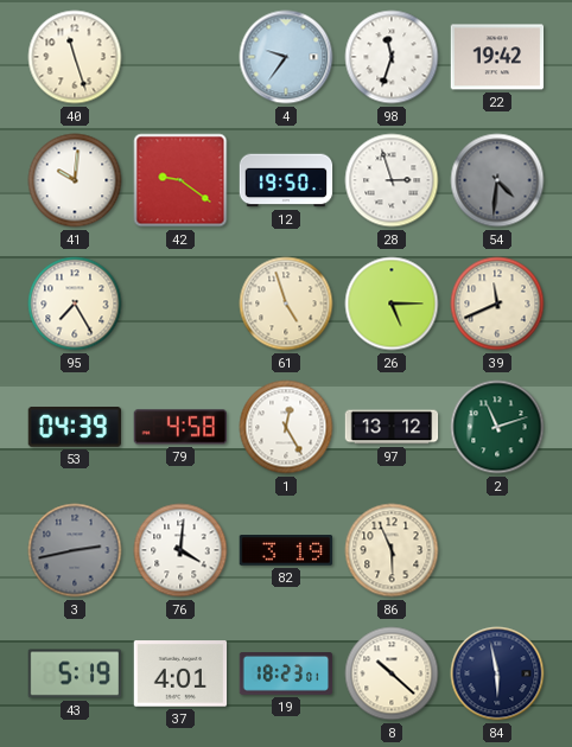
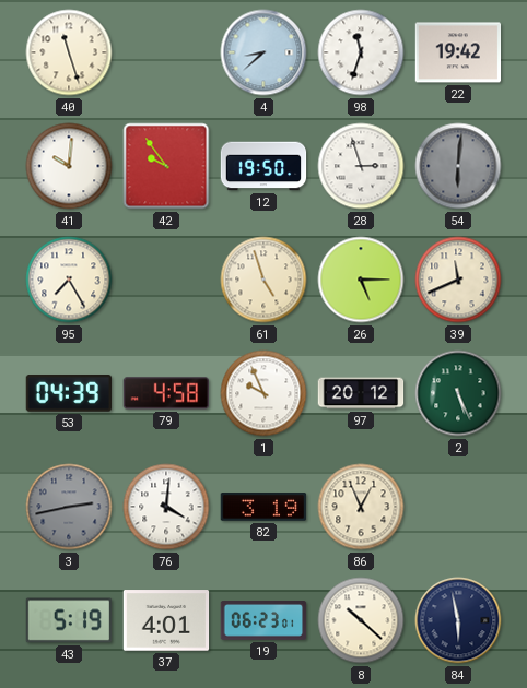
4: 9:36 -> 8:38
42: 9:21 -> 9:54
54: 4:31 -> 6:01
1: 12:25 -> 9:56
97: 13:12 -> 20:12
2: 11:12 -> 5:26
86: 5:56 -> 12:56
19: 18:23 -> 06:23
